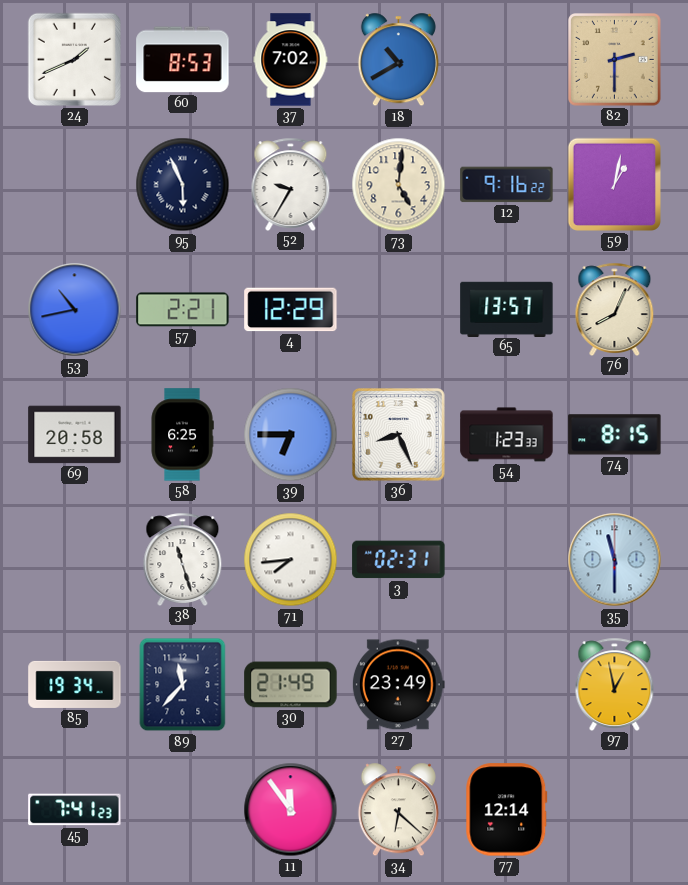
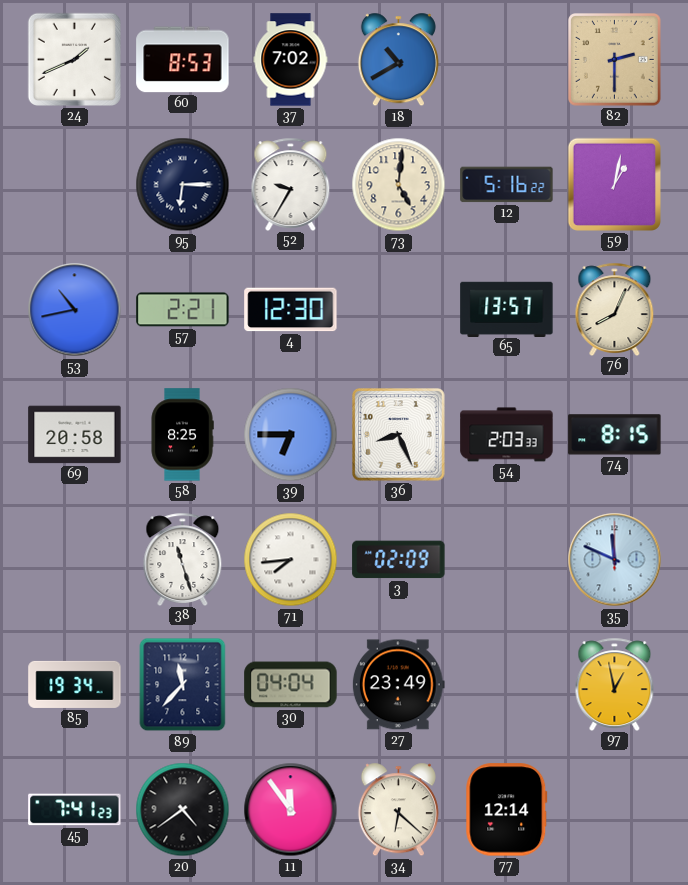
95: 5:56 -> 6:15
12: 9:16 -> 5:16
4: 12:29 -> 12:30
58: 6:25 -> 8:25
54: 1:23 -> 2:03
3: 02:31 -> 02:09
35: 11:30 -> 11:49
30: 21:49 -> 04:04
20: none -> 4:39
